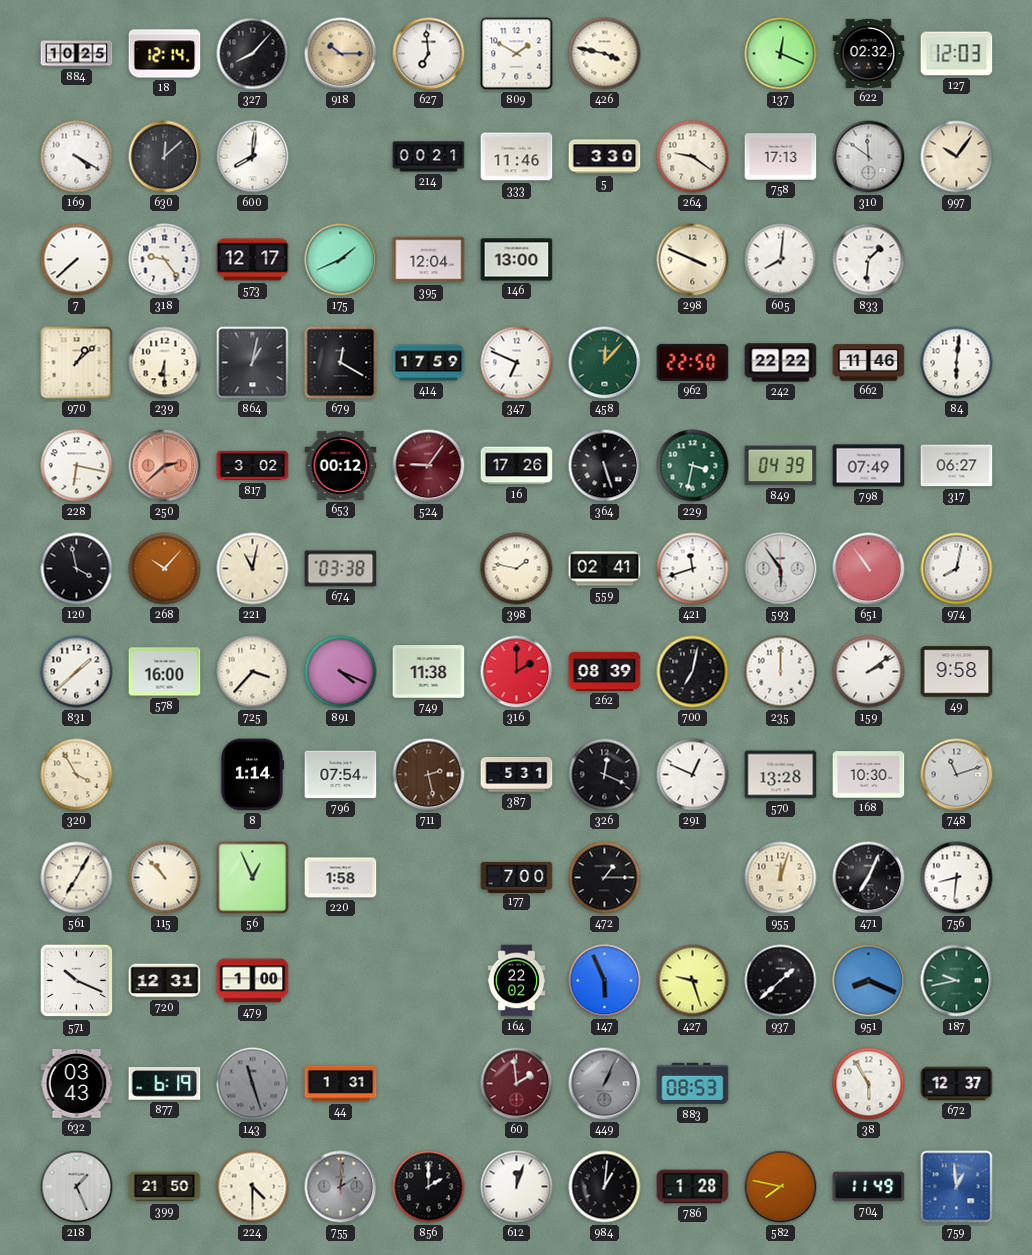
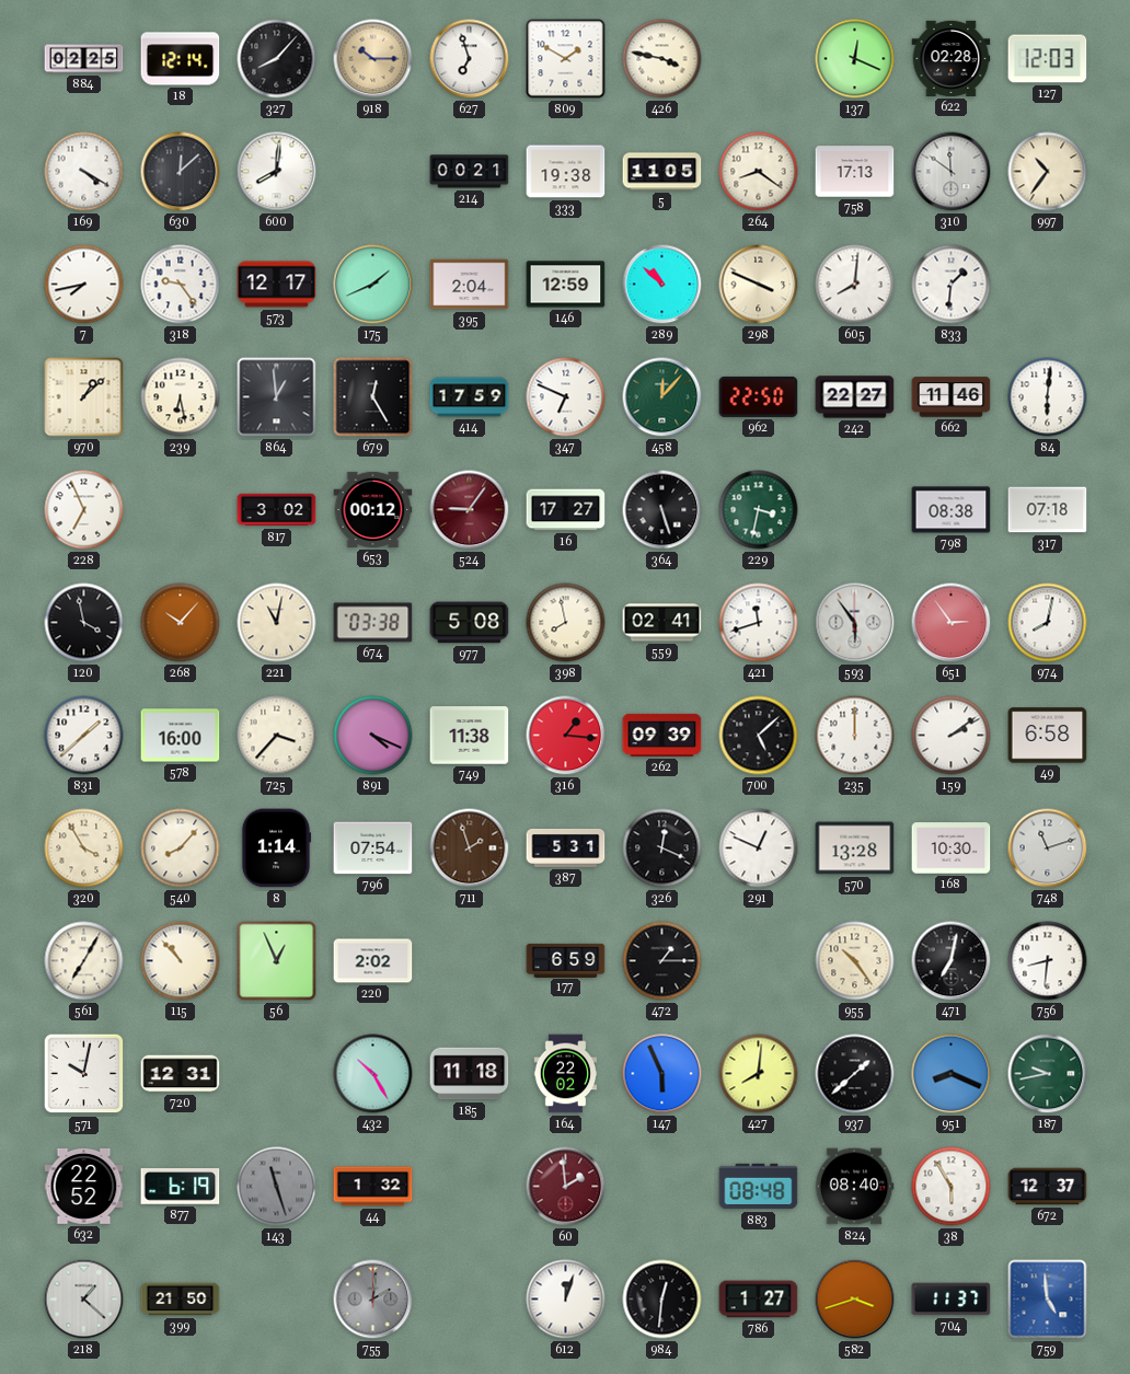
884: 10:25 -> 02:25
627: 6:59 -> 6:57
622: 02:32 -> 02:28
333: 11:46 -> 19:38
5: 3:30 -> 11:05
264: 9:21 -> 8:21
997: 10:06 -> 10:36
7: 7:38 -> 7:43
395: 12:04 -> 2:04
146: 13:00 -> 12:59
289: none -> 10:52
239: 6:30 -> 6:28
864: 1:02 -> 12:59
679: 12:20 -> 12:25
242: 22:22 -> 22:27
228: 6:17 -> 6:56
250: 2:38 -> none
16: 17:26 -> 17:27
849: 04:39 -> none
798: 07:49 -> 08:38
317: 06:27 -> 07:18
977: none -> 5:08
398: 1:47 -> 7:58
651: 10:54 -> 2:54
316: 2:00 -> 1:16
262: 08:39 -> 09:39
700: 7:02 -> 5:08
49: 9:58 -> 6:58
540: none -> 8:07
711: 2:28 -> 1:57
220: 1:58 -> 2:02
177: 7:00 -> 6:59
955: 12:03 -> 10:24
471: 7:04 -> 7:02
571: 10:19 -> 10:02
479: 1:00 -> none
432: none -> 10:25
185: none -> 11:18
427: 9:27 -> 8:01
632: 03:43 -> 22:52
44: 1:31 -> 1:32
449: 1:04 -> none
883: 08:53 -> 08:48
824: none -> 08:40
218: 1:26 -> 1:22
224: 4:30 -> none
856: 2:00 -> none
984: 1:01 -> 12:31
786: 1:28 -> 1:27
582: 7:47 -> 3:42
704: 11:49 -> 11:37
759: 12:59 -> 4:59
